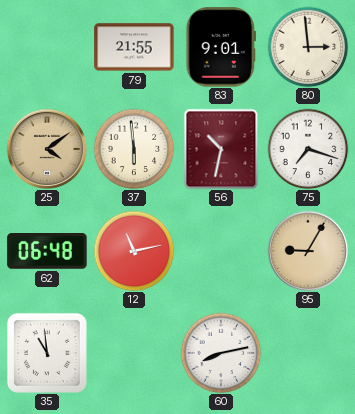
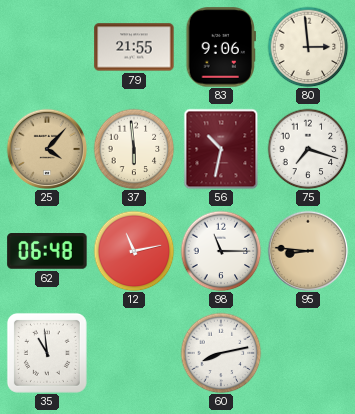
83: 9:01 -> 9:06
25: 4:09 -> 4:07
98: none -> 11:15
95: 9:05 -> 8:46
